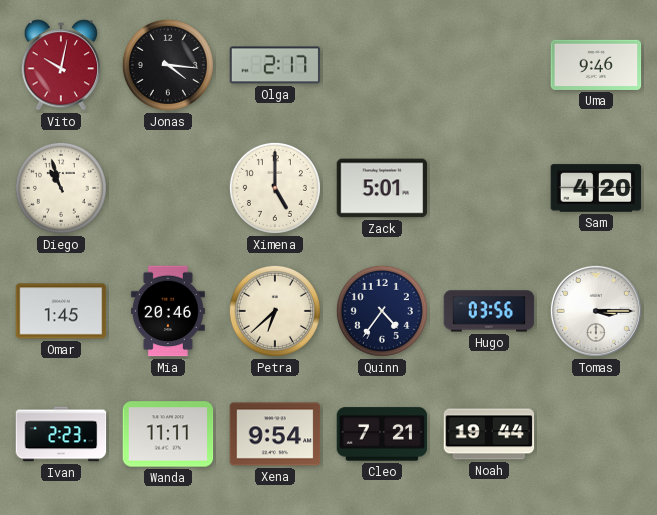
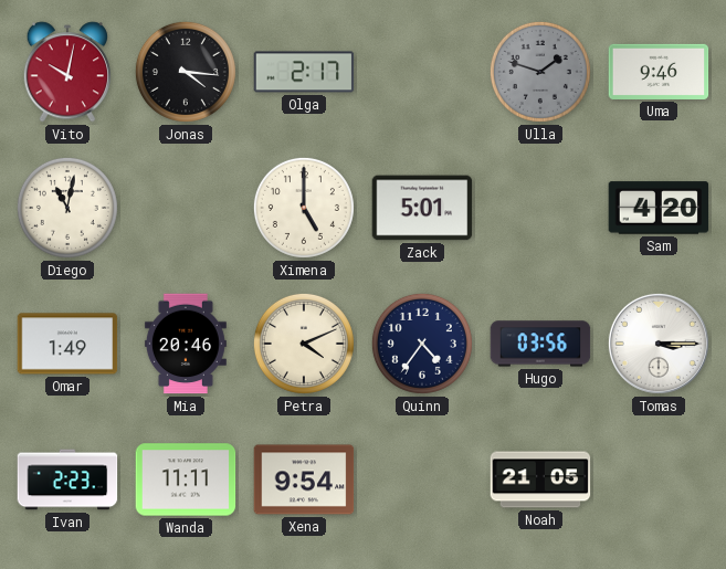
Ulla: none -> 1:48
Diego: 10:57 -> 11:02
Omar: 1:45 -> 1:49
Petra: 6:38 -> 4:11
Cleo: 7:21 -> none
Noah: 19:44 -> 21:05
